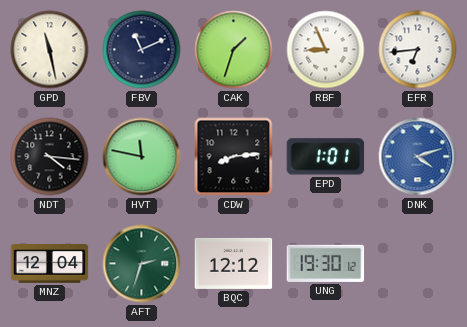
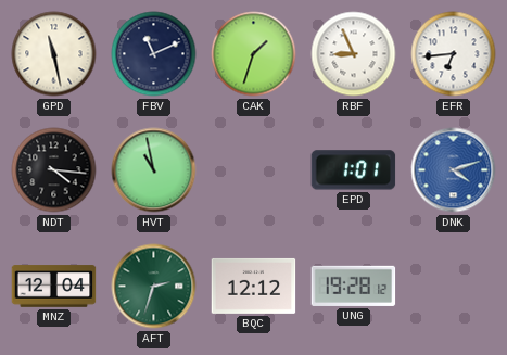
HVT: 11:47 -> 10:58
CDW: 8:14 -> none
UNG: 19:30 -> 19:28
